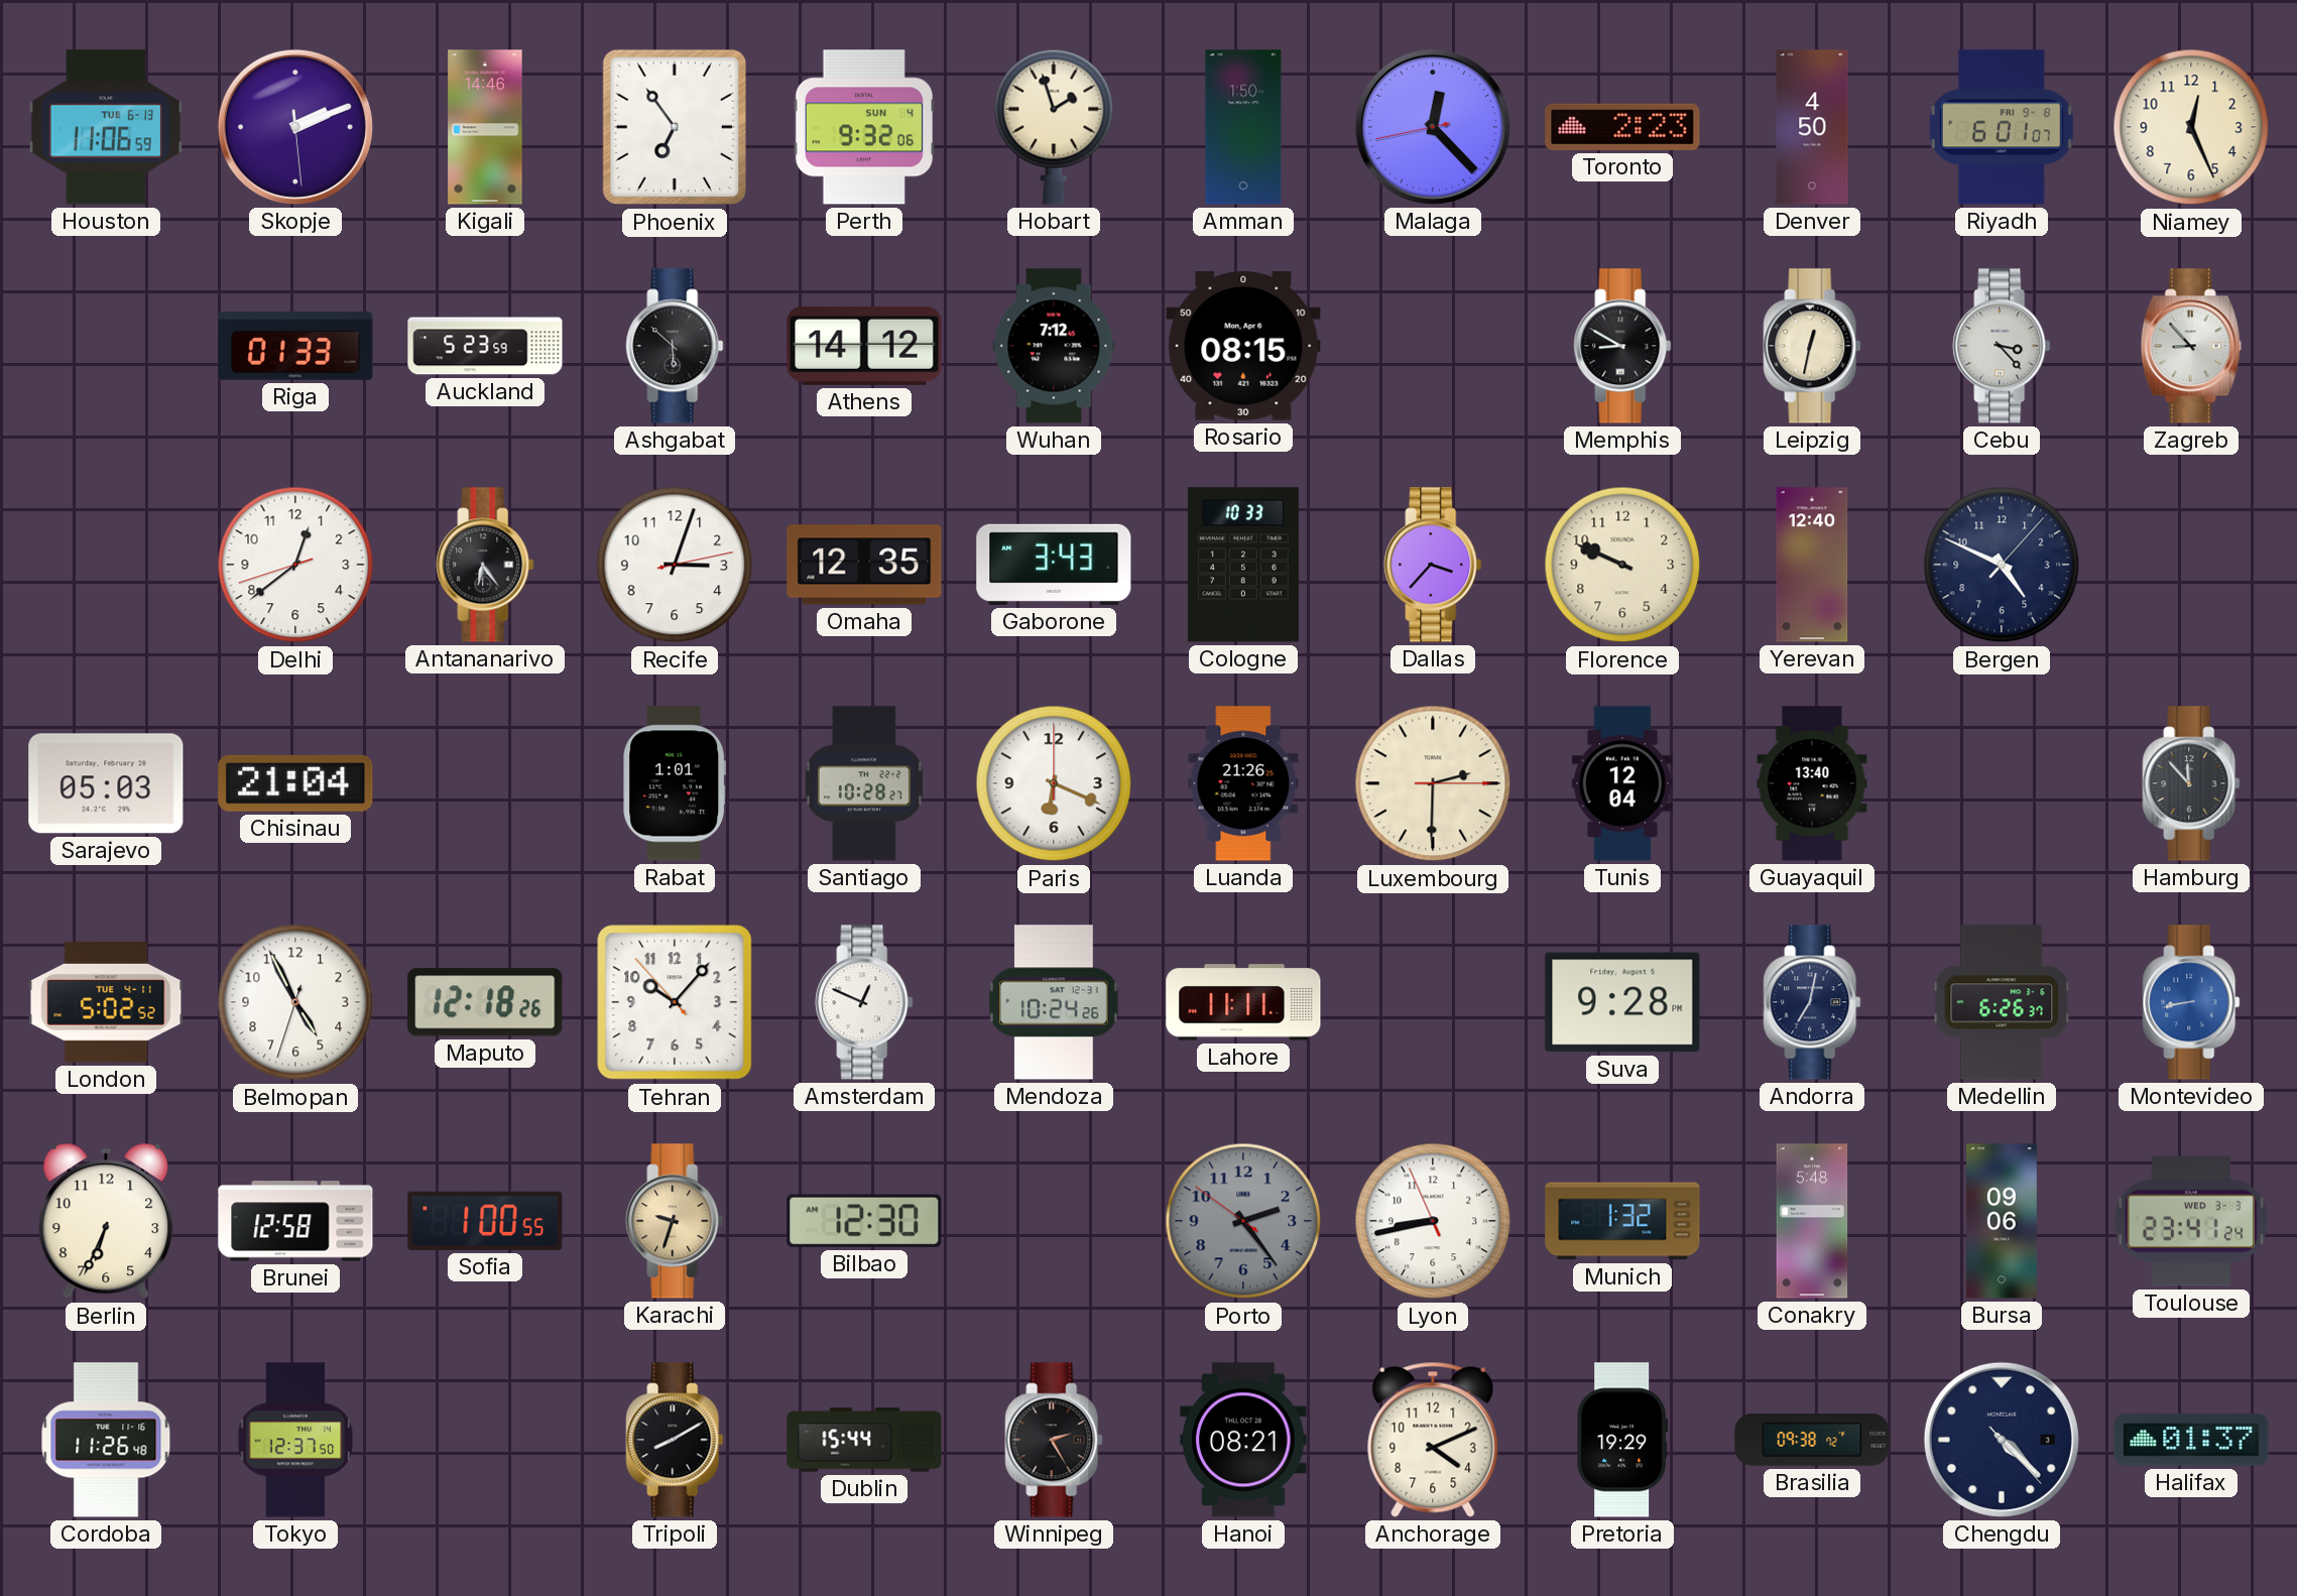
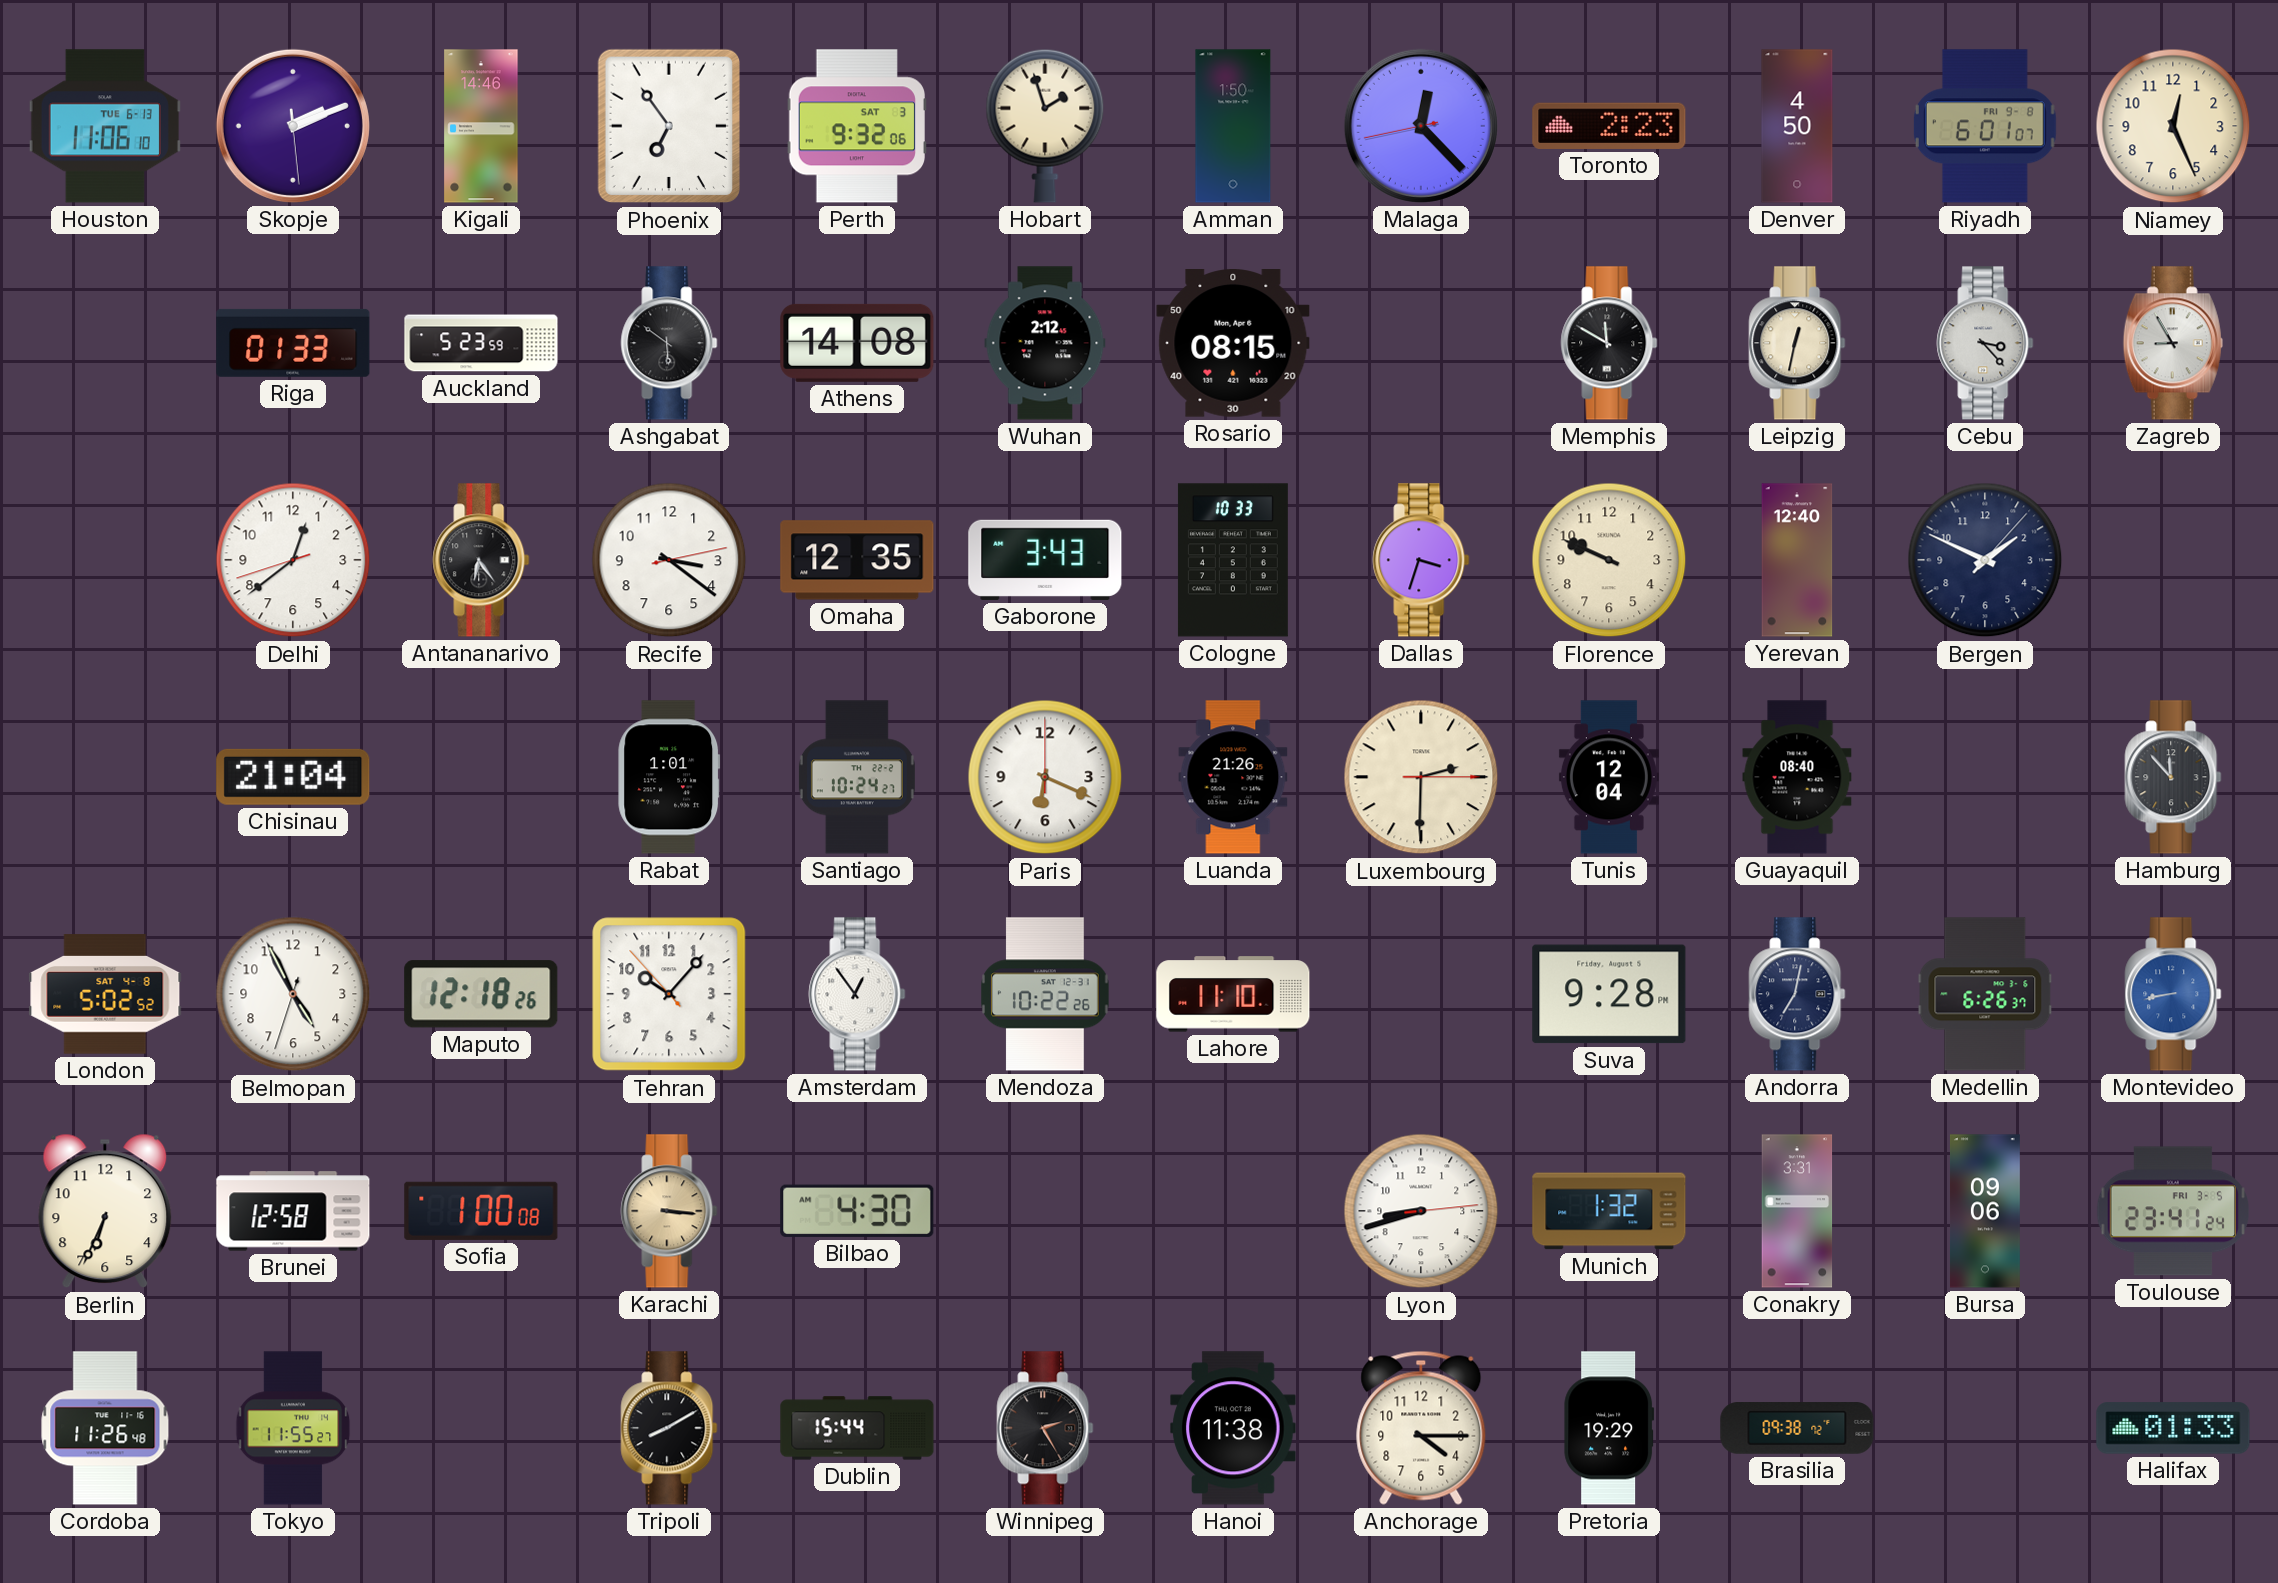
Houston: 11:06:59 -> 11:06:10
Perth date: SUN 4 -> SAT 3
Ashgabat: 5:52 -> 5:51
Athens: 14:12 -> 14:08
Wuhan: 7:12 -> 2:12
Memphis: 8:50 -> 11:50
Zagreb: 8:53 -> 8:55
Recife: 3:03 -> 3:21
Dallas: 3:37 -> 3:33
Bergen: 4:49 -> 1:49
Sarajevo: 05:03 -> none
Santiago: 10:28 -> 10:24
Guayaquil: 13:40 -> 08:40
London date: TUE 4-11 -> SAT 4-8
Amsterdam: 12:49 -> 12:54
Mendoza: 10:24 -> 10:22
Lahore: 11:11 -> 11:10
Sofia: 1:00:55 -> 1:00:08
Karachi: 9:33 -> 3:16
Bilbao: 12:30 -> 4:30
Porto: 2:23 -> none
Lyon: 8:42:56 -> 8:42:14
Conakry: 5:48 -> 3:31
Toulouse date: WED 3-3 -> FRI 3-5
Tokyo: 12:37 -> 11:55
Hanoi: 08:21 -> 11:38
Anchorage: 4:11 -> 4:15
Chengdu: 4:22 -> none
Halifax: 01:37 -> 01:33
